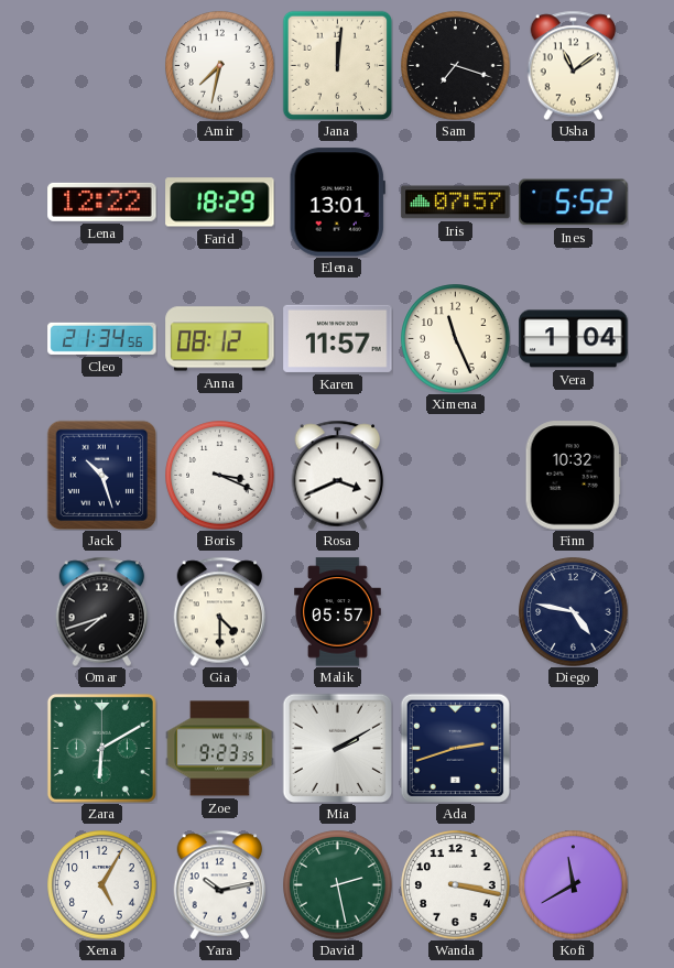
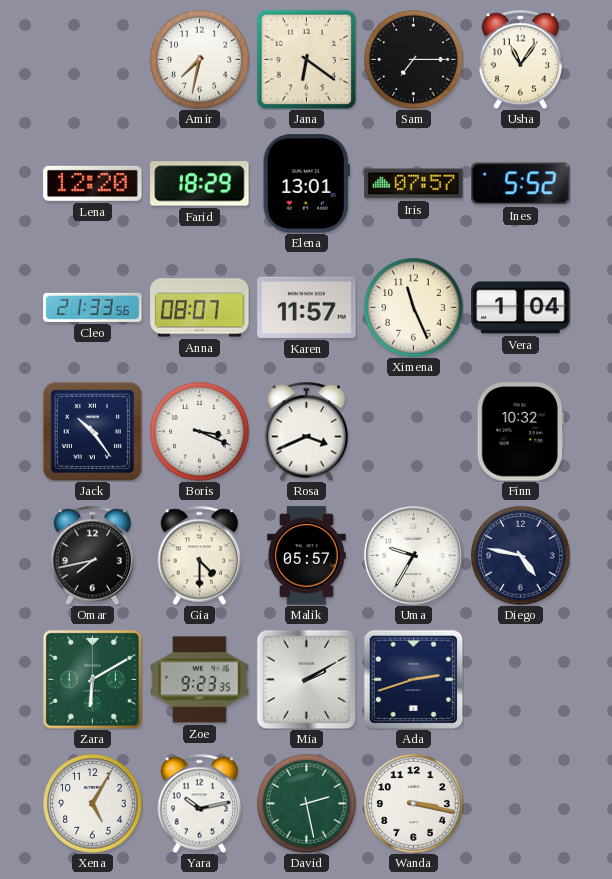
Jana: 12:01 -> 6:21
Sam: 7:18 -> 7:15
Usha: 11:09 -> 11:06
Lena: 12:22 -> 12:20
Cleo: 21:34 -> 21:33
Anna: 08:12 -> 08:07
Jack: 10:27 -> 10:24
Omar: 7:42 -> 7:43
Uma: none -> 9:35
Kofi: 11:40 -> none
